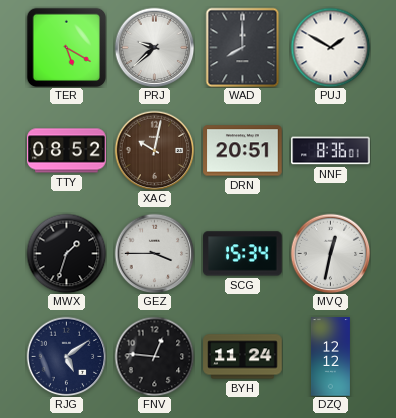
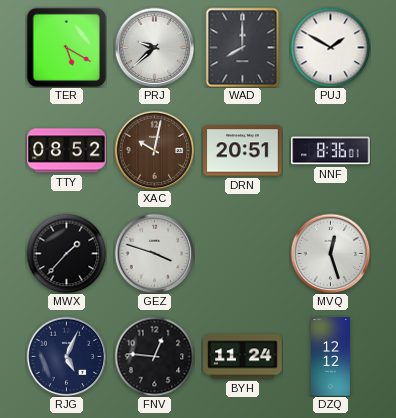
MWX: 1:33 -> 1:37
GEZ: 3:45 -> 3:48
SCG: 15:34 -> none
MVQ: 12:32 -> 12:27
RJG: 5:09 -> 5:04
